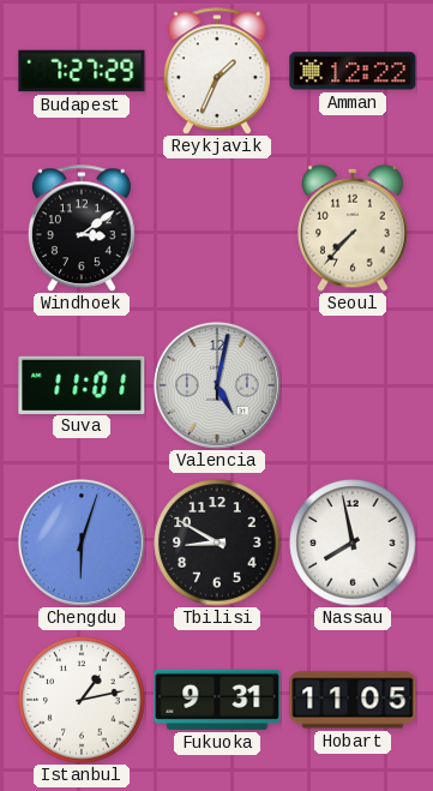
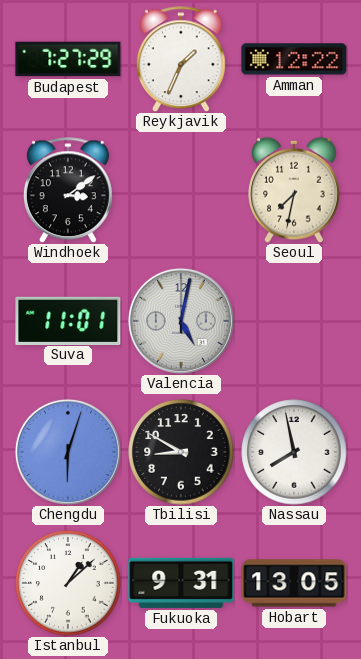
Seoul: 7:37 -> 7:32
Istanbul: 1:13 -> 1:08
Hobart: 11:05 -> 13:05
